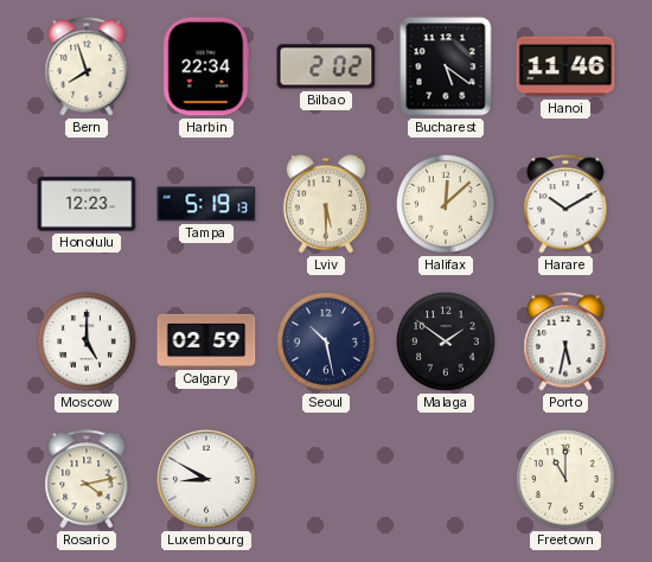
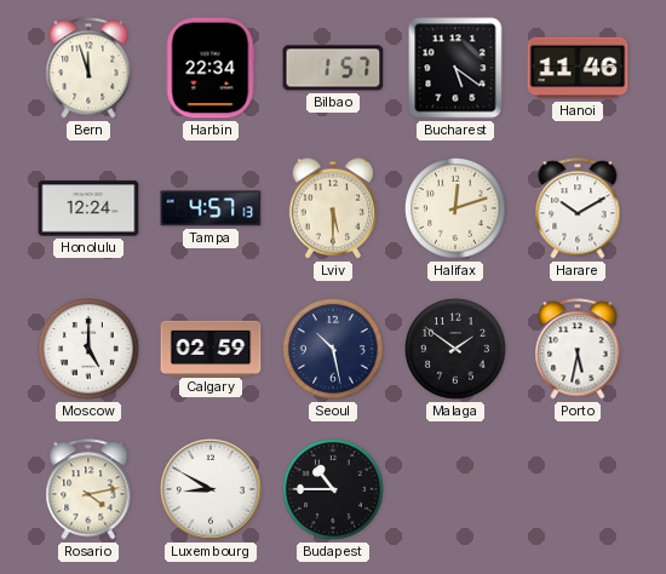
Bern: 7:57 -> 11:57
Bilbao: 2:02 -> 1:57
Honolulu: 12:23 -> 12:24
Tampa: 5:19 -> 4:57
Halifax: 12:08 -> 12:12
Budapest: none -> 10:45
Freetown: 11:00 -> none
